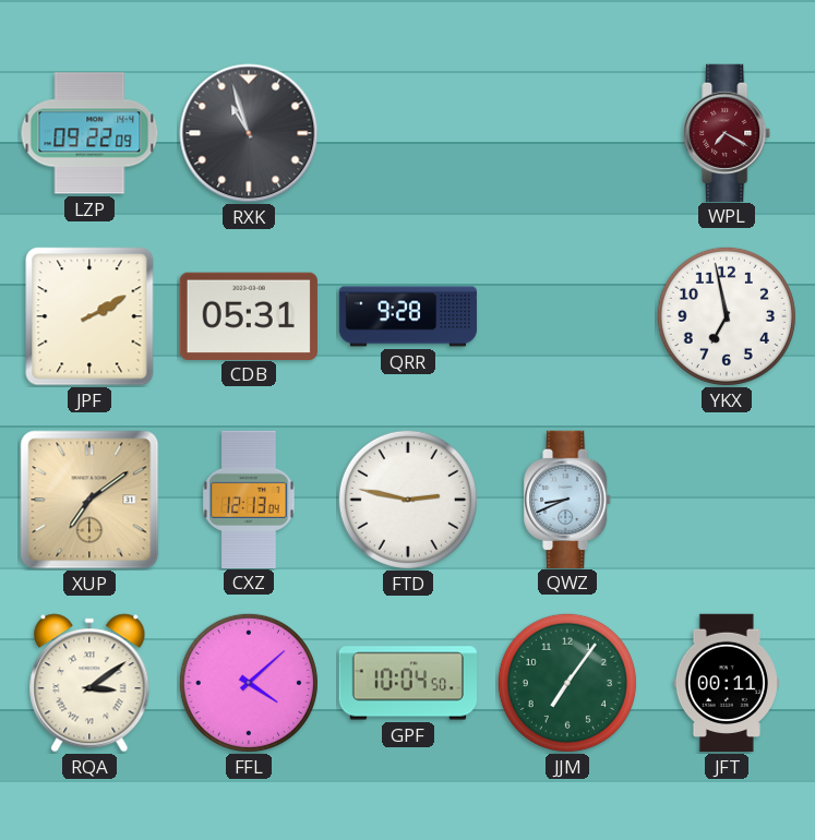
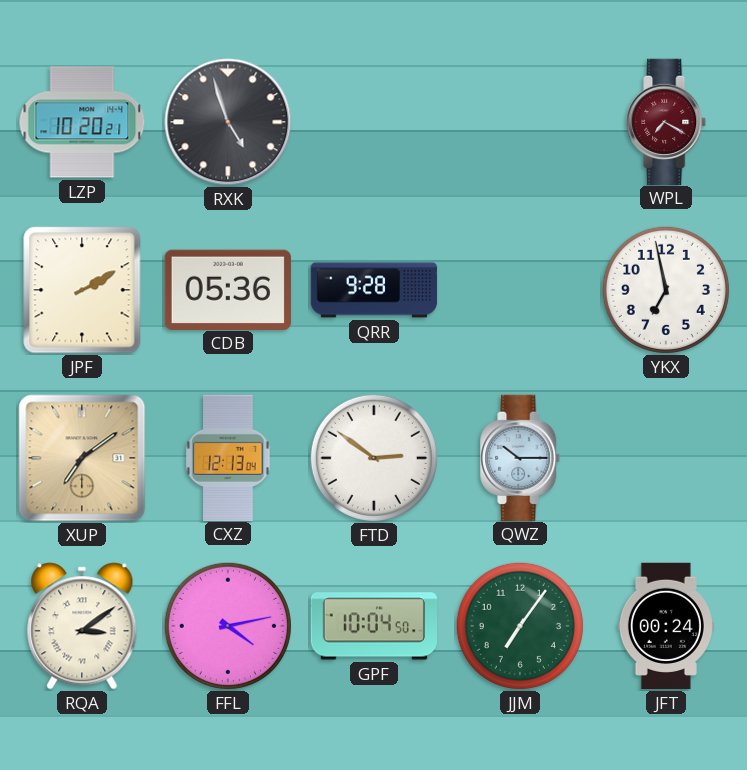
LZP: 09:22 -> 10:20
RXK: 10:57 -> 4:57
CDB: 05:31 -> 05:36
FTD: 2:47 -> 2:51
QWZ: 8:41 -> 10:15
FFL: 4:08 -> 4:13
JFT: 00:11 -> 00:24
